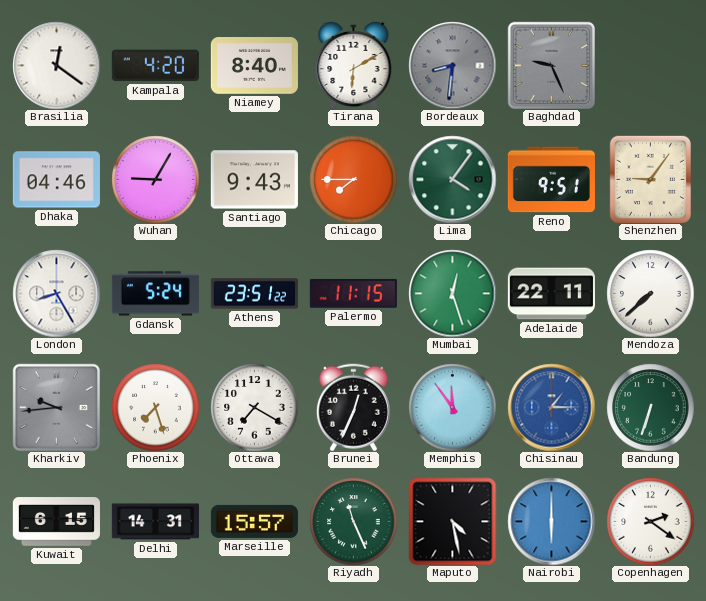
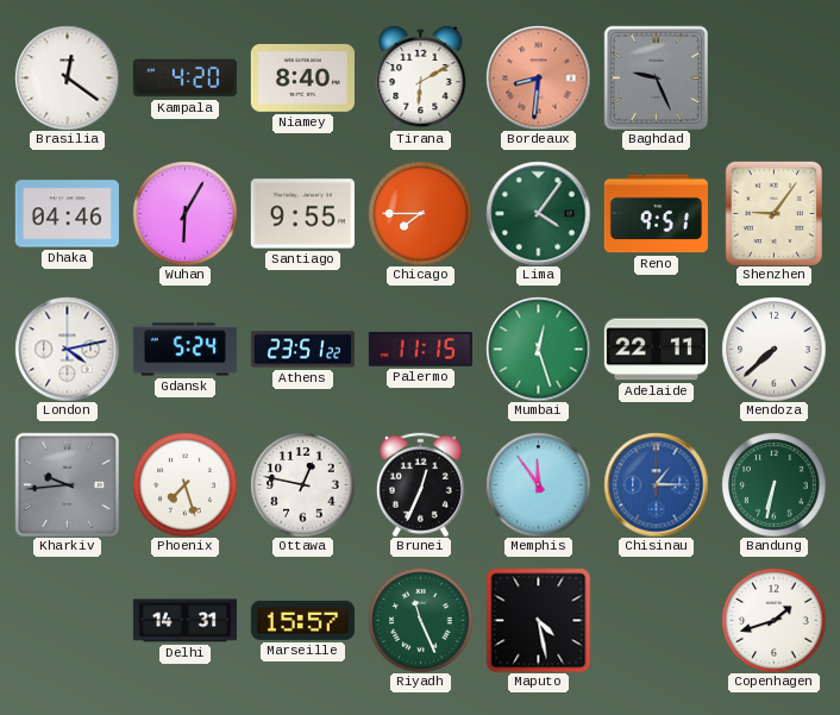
Bordeaux dial: grey -> salmon
Wuhan: 9:05 -> 6:05
Santiago: 9:43 -> 9:55
London: 8:25 -> 4:13
Ottawa: 7:20 -> 12:47
Bandung: 6:33 -> 6:32
Kuwait: 6:15 -> none
Nairobi: 6:00 -> none
Copenhagen: 2:21 -> 1:42
